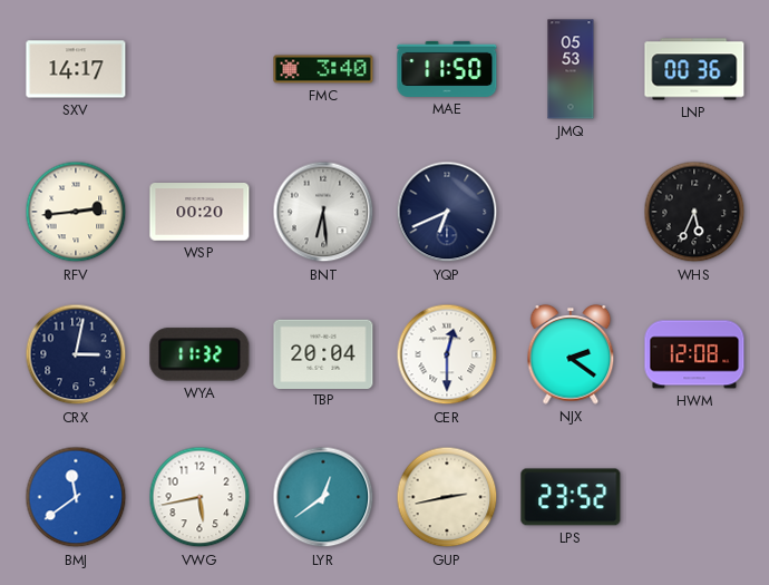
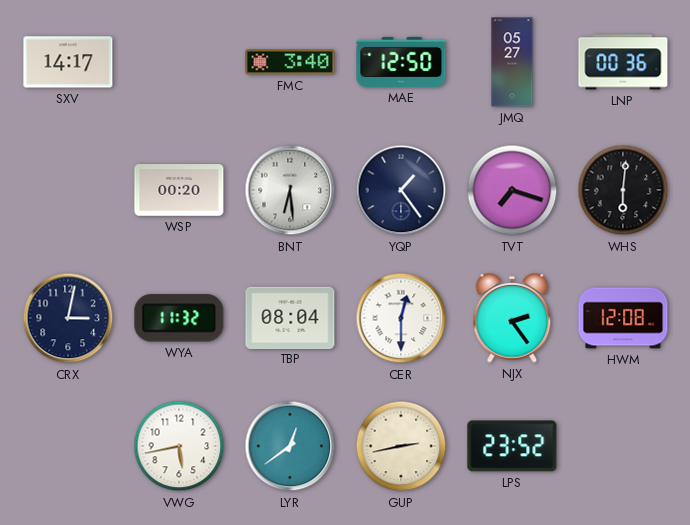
MAE: 11:50 -> 12:50
JMQ: 05:53 -> 05:27
RFV: 2:44 -> none
YQP: 6:41 -> 1:24
TVT: none -> 7:18
WHS: 5:34 -> 6:01
TBP: 20:04 -> 08:04
NJX: 2:21 -> 2:24
BMJ: 11:39 -> none
